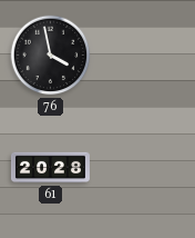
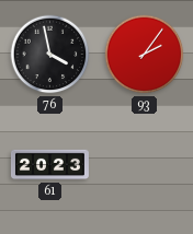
93: none -> 2:06
61: 20:28 -> 20:23
